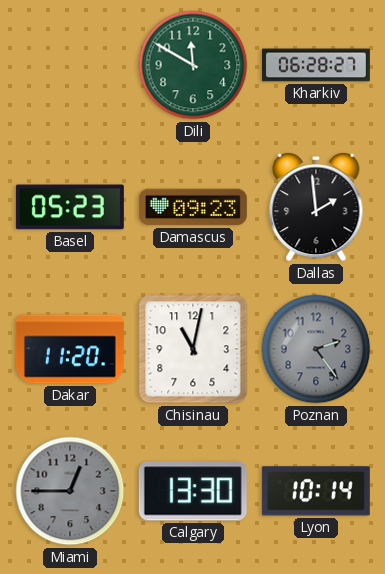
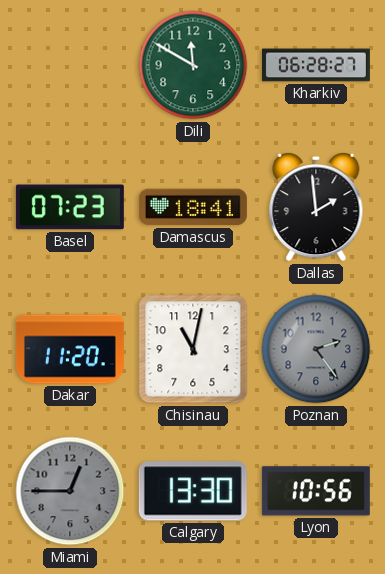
Basel: 05:23 -> 07:23
Damascus: 09:23 -> 18:41
Lyon: 10:14 -> 10:56
